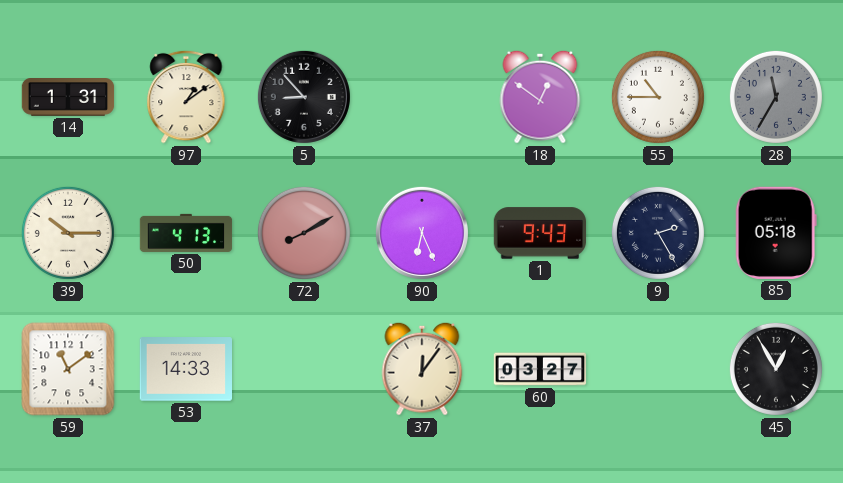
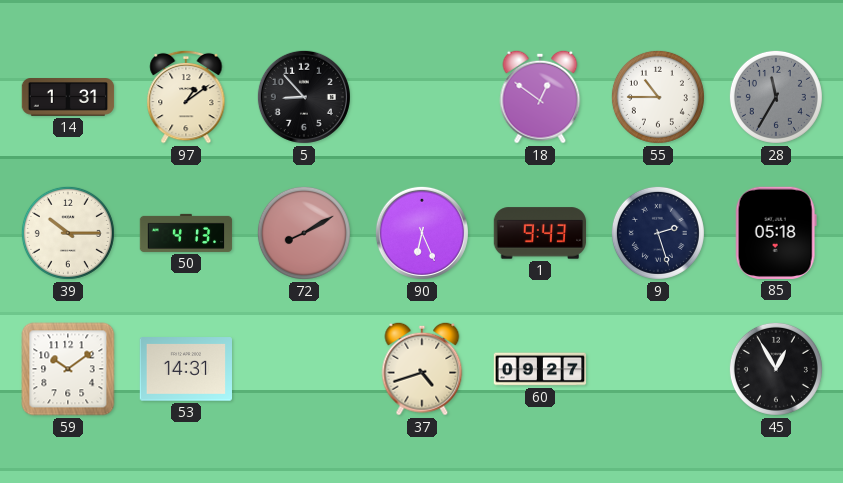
9: 2:25 -> 2:27
59: 11:09 -> 10:09
53: 14:33 -> 14:31
37: 12:06 -> 4:42
60: 03:27 -> 09:27
